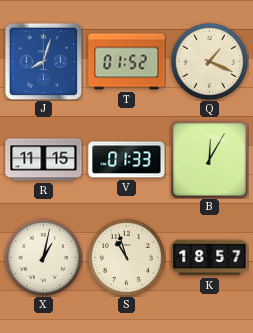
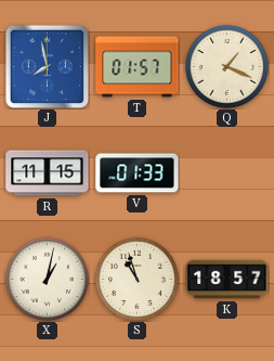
J: 8:03 -> 7:58
T: 01:52 -> 01:57
B: 12:05 -> none
